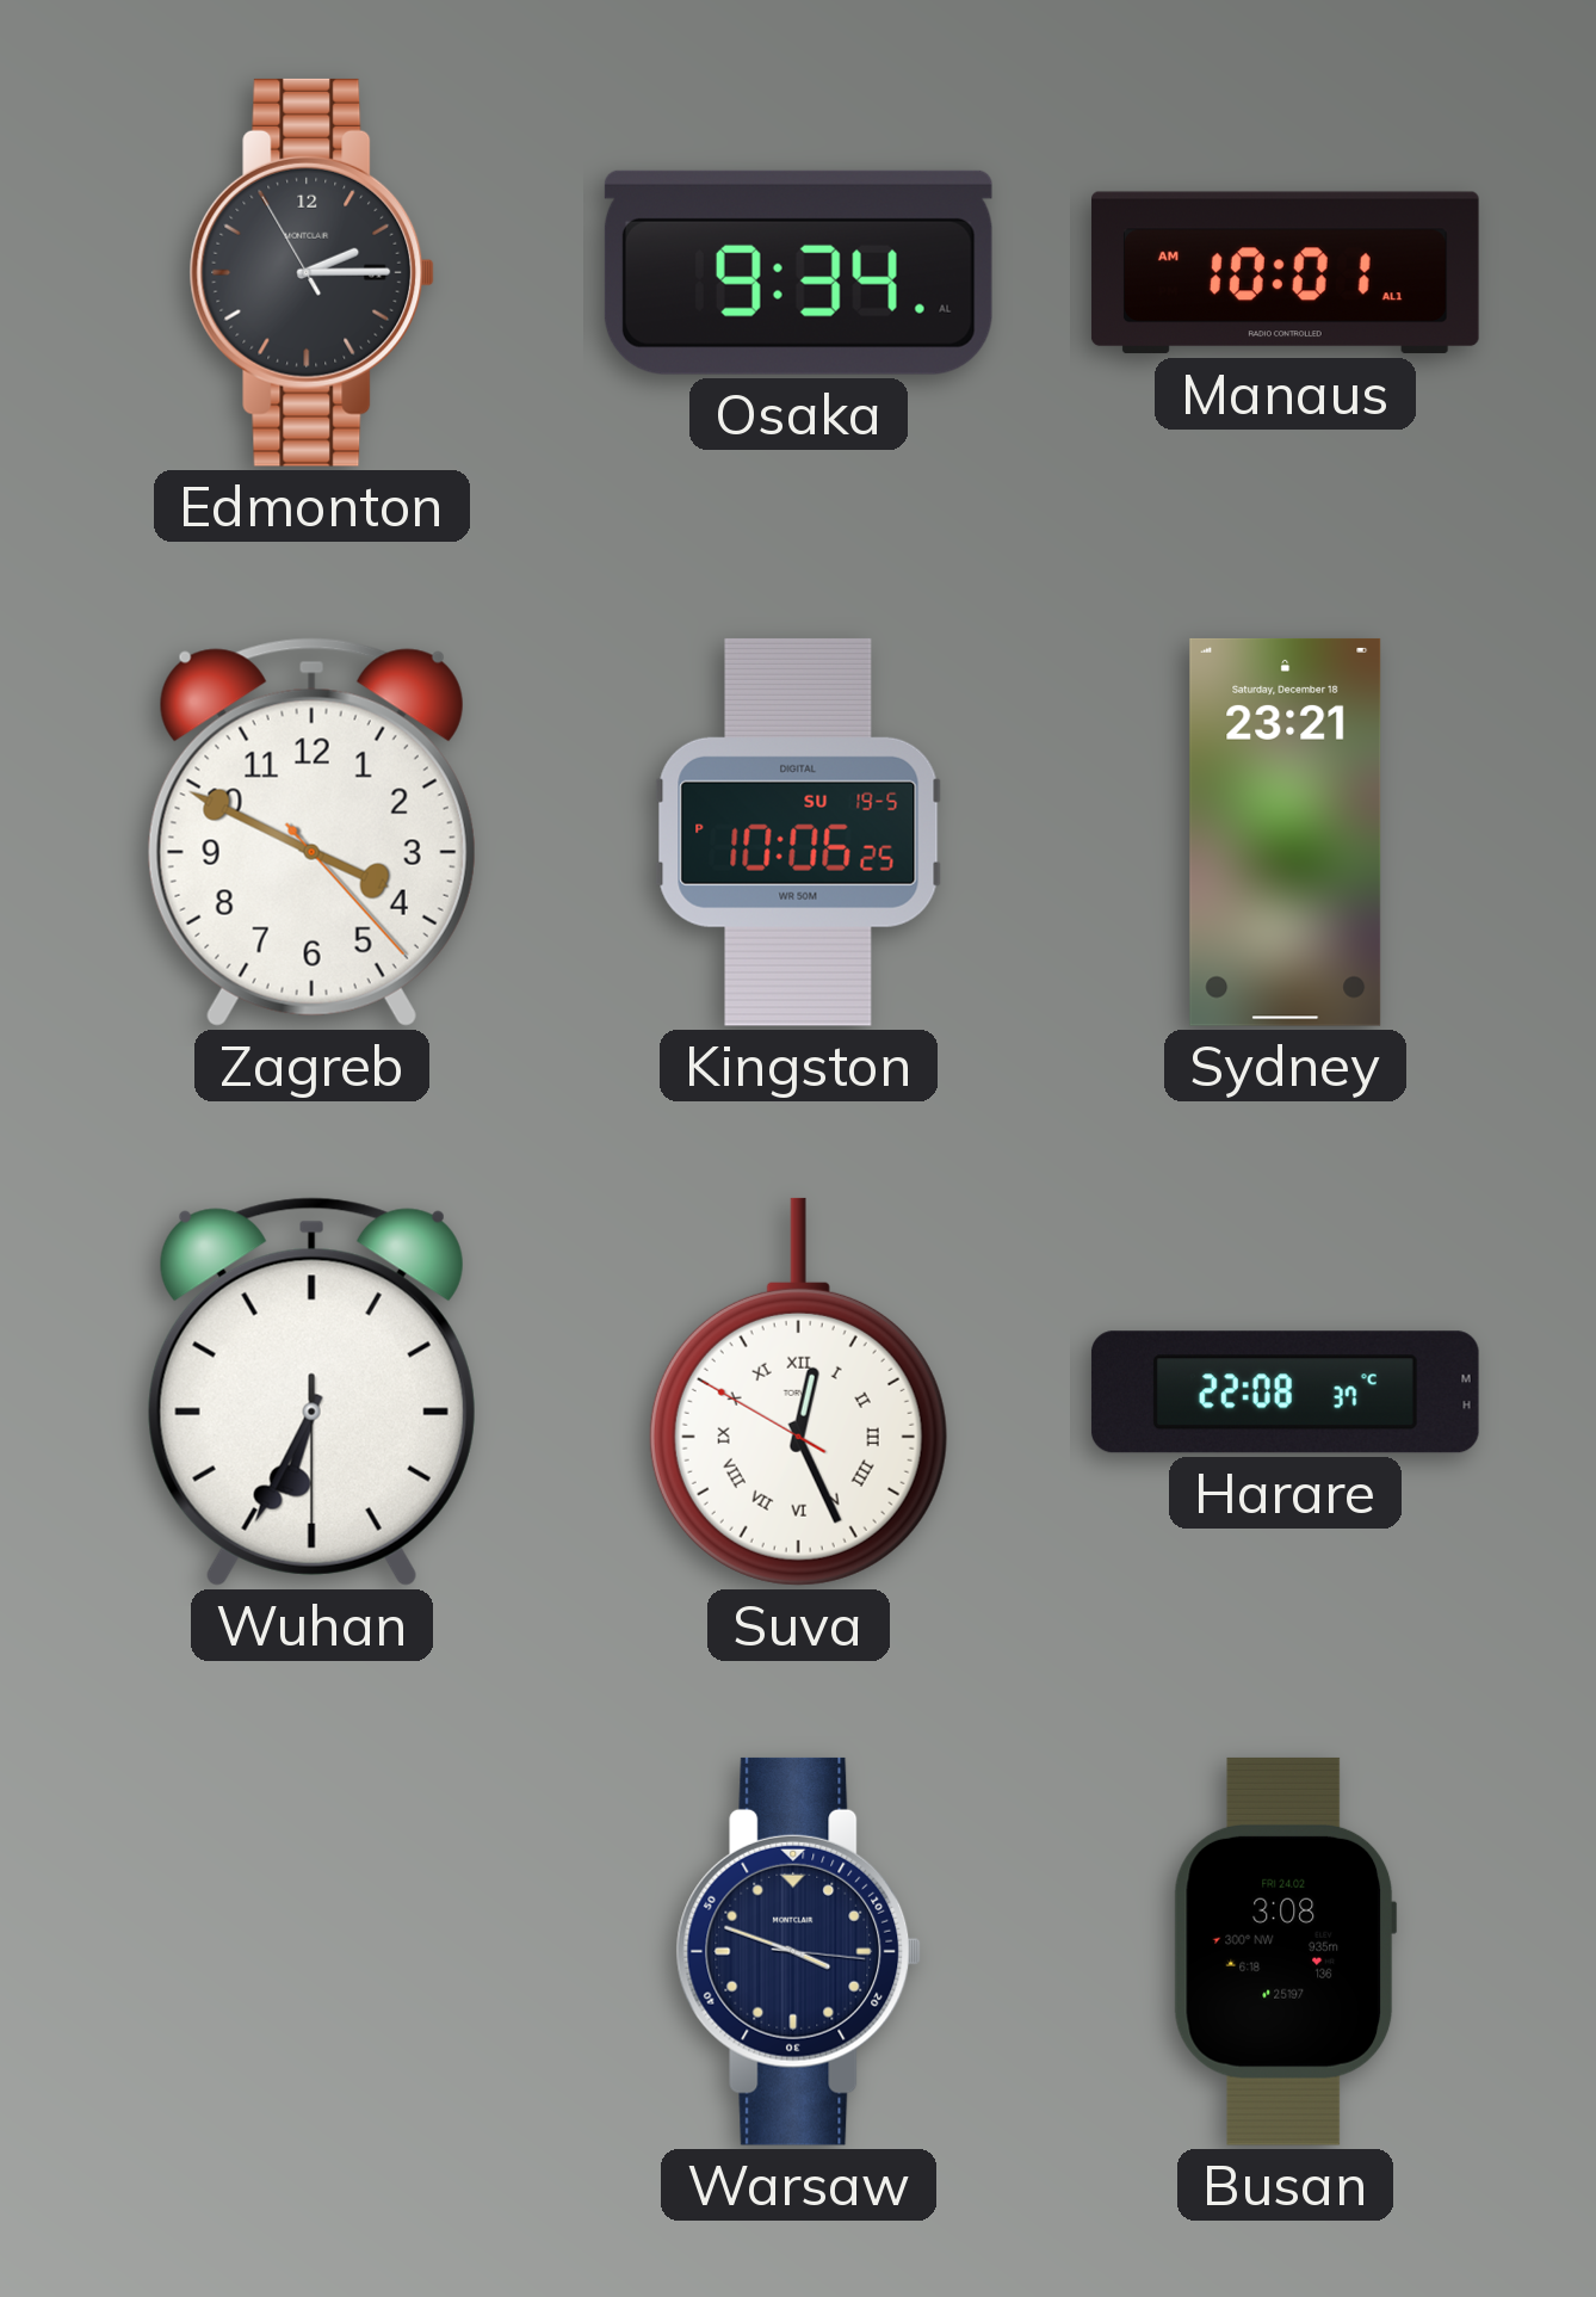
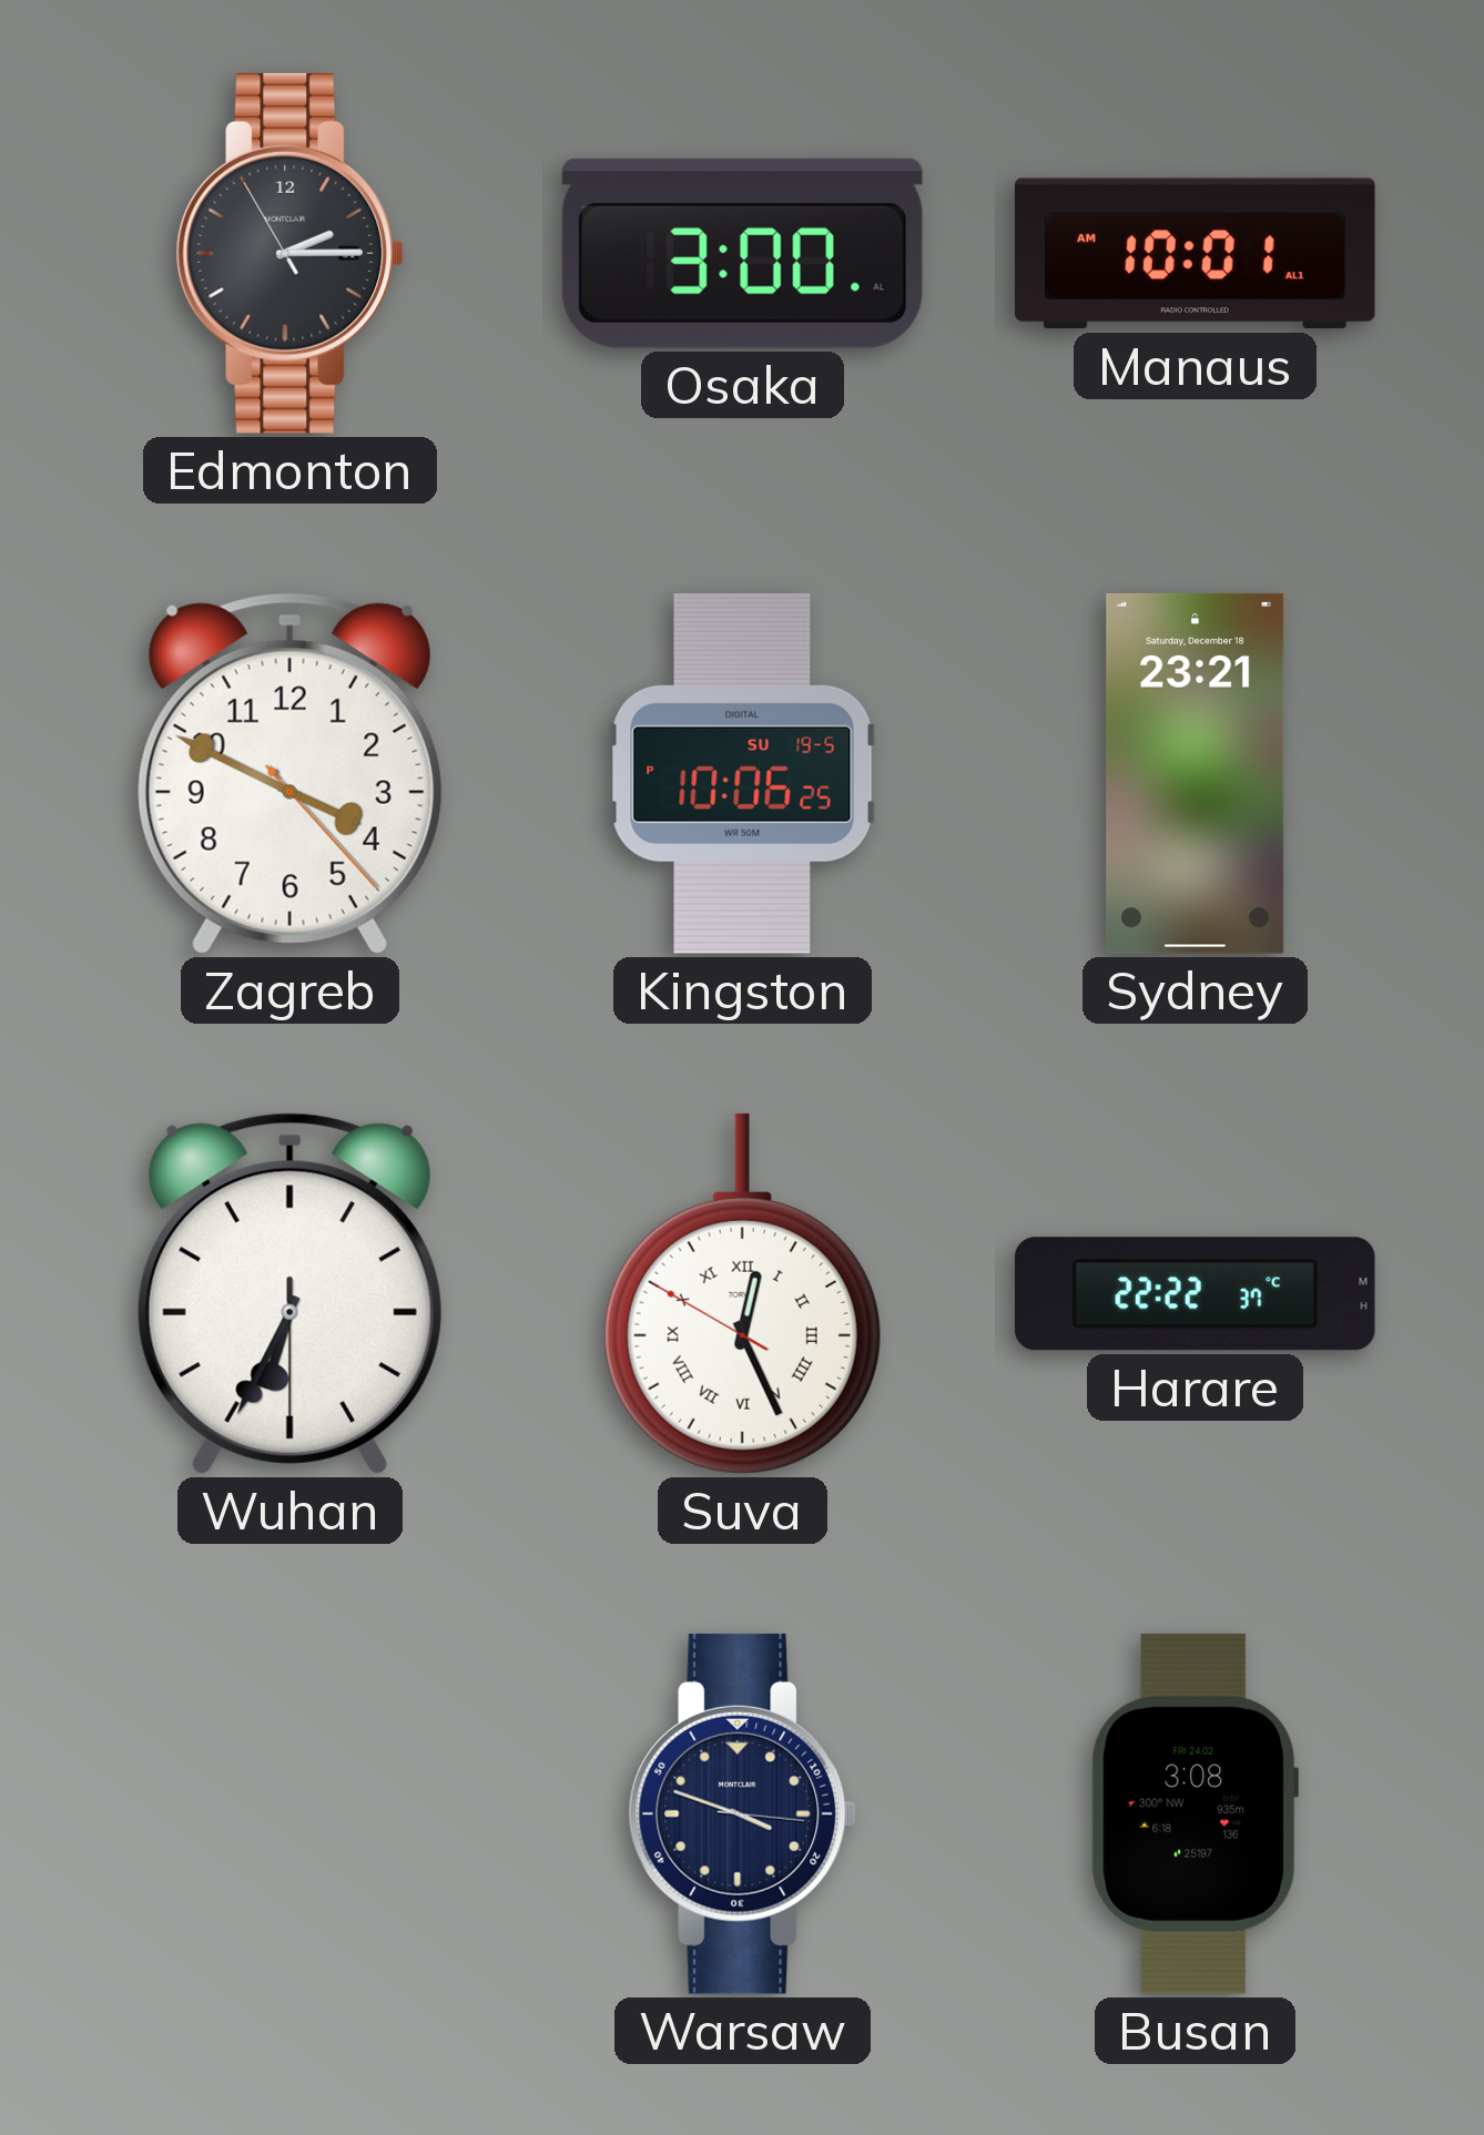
Osaka: 9:34 -> 3:00
Harare: 22:08 -> 22:22
